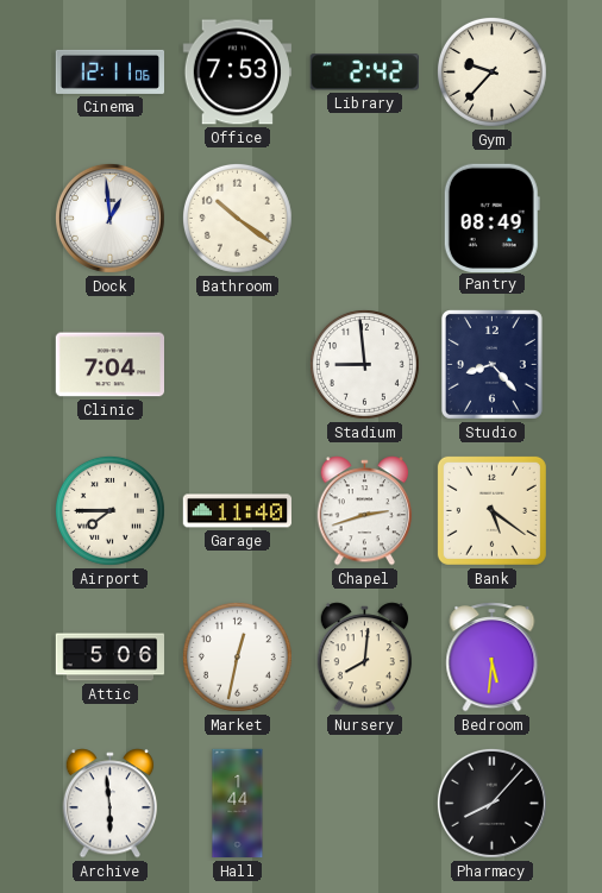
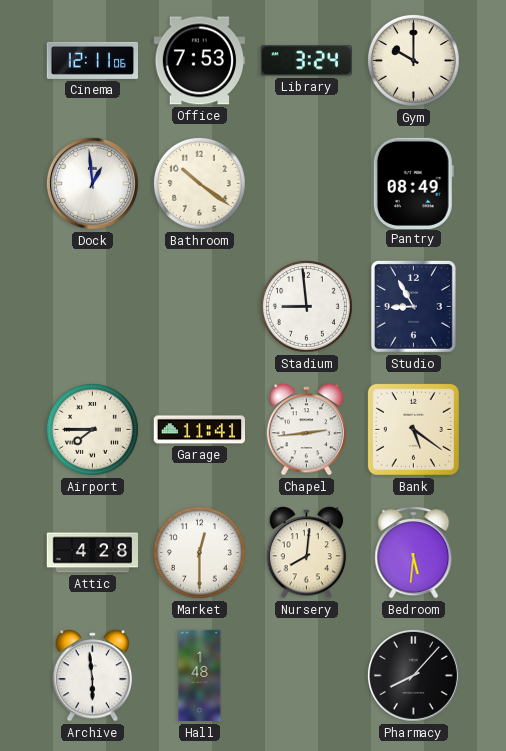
Library: 2:42 -> 3:24
Gym: 9:37 -> 10:00
Clinic: 7:04 -> none
Studio: 8:23 -> 8:55
Garage: 11:40 -> 11:41
Chapel: 2:42 -> 2:44
Attic: 5:06 -> 4:28
Market: 12:32 -> 12:30
Hall: 1:44 -> 1:48
